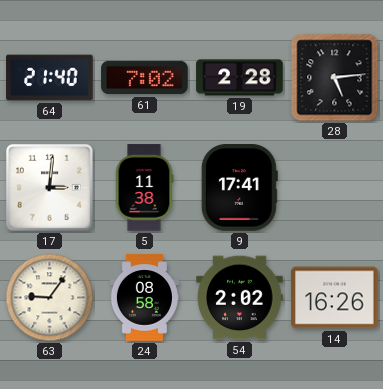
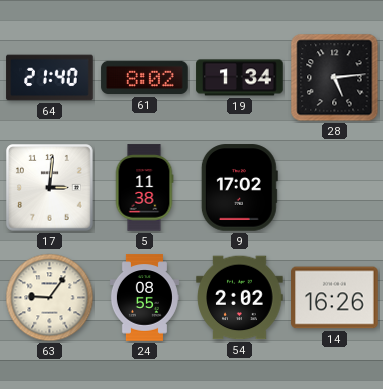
61: 7:02 -> 8:02
19: 2:28 -> 1:34
9: 17:41 -> 17:02
24: 08:58 -> 08:55
